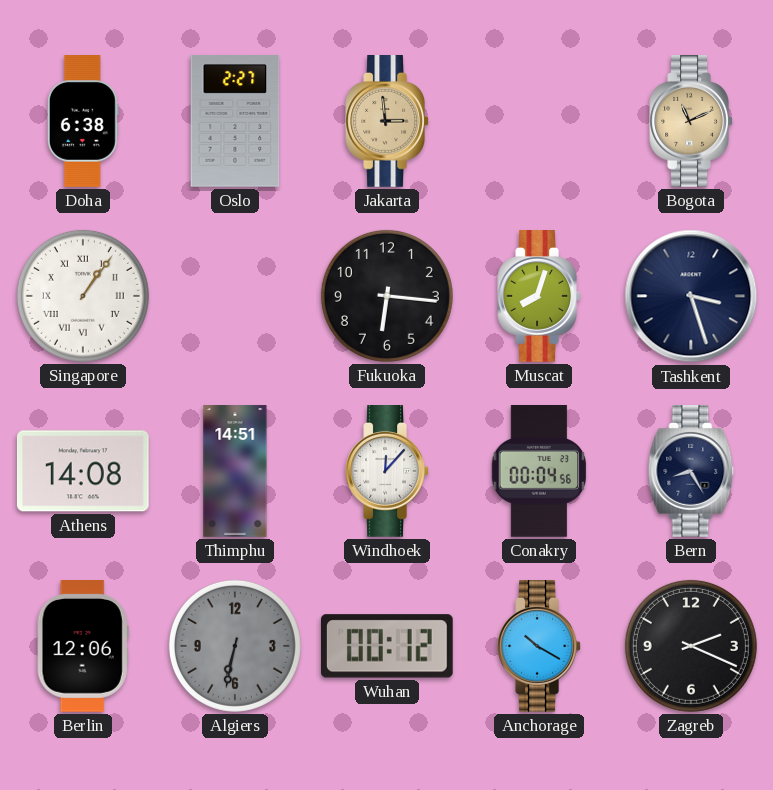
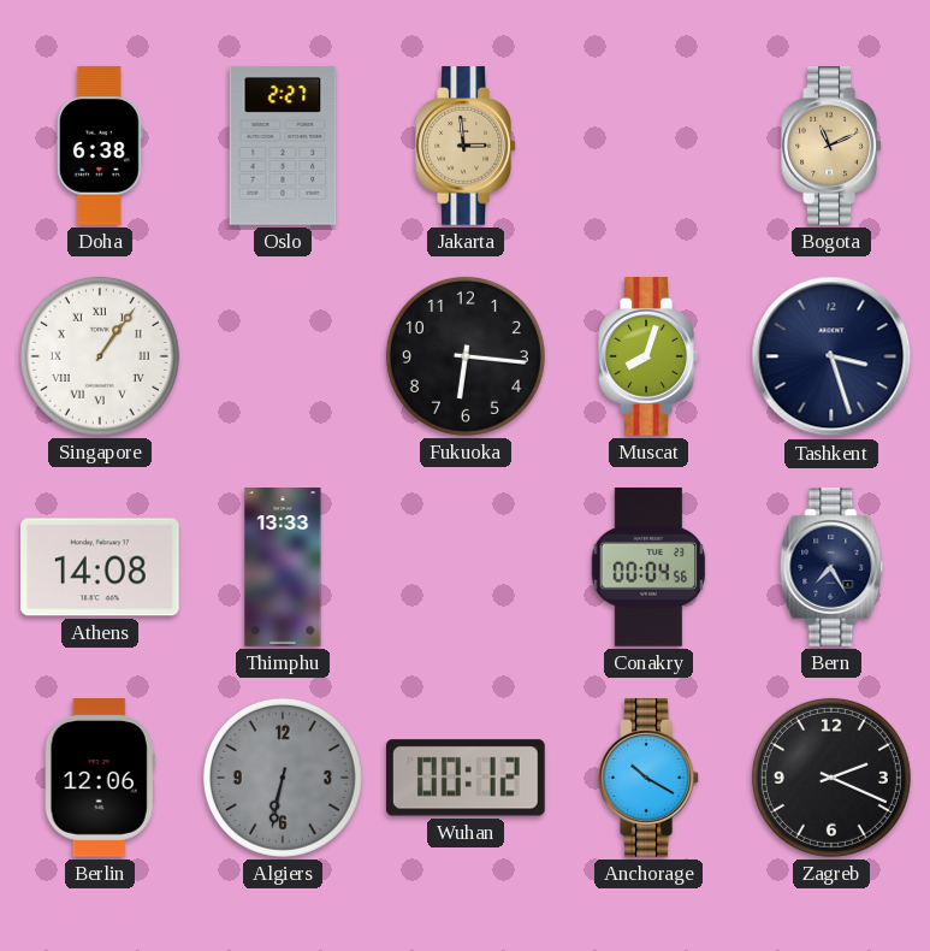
Thimphu: 14:51 -> 13:33
Windhoek: 12:07 -> none
Bern: 8:25 -> 7:25
